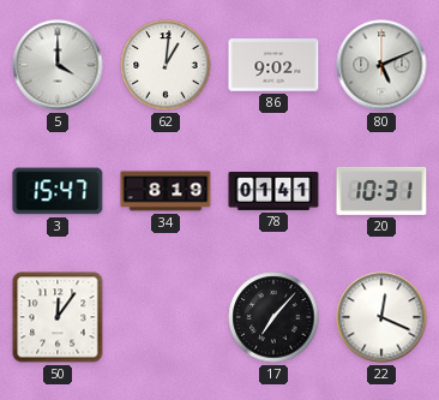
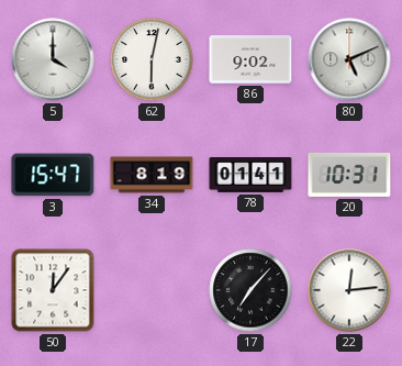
62: 1:01 -> 6:02
22: 12:19 -> 12:14
